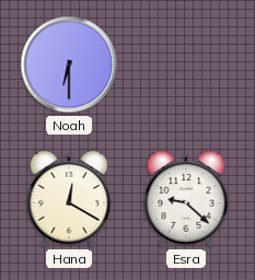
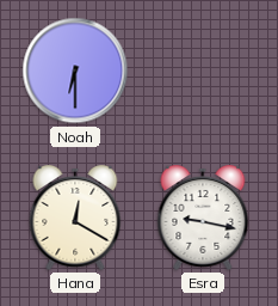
Esra: 9:22 -> 9:17
